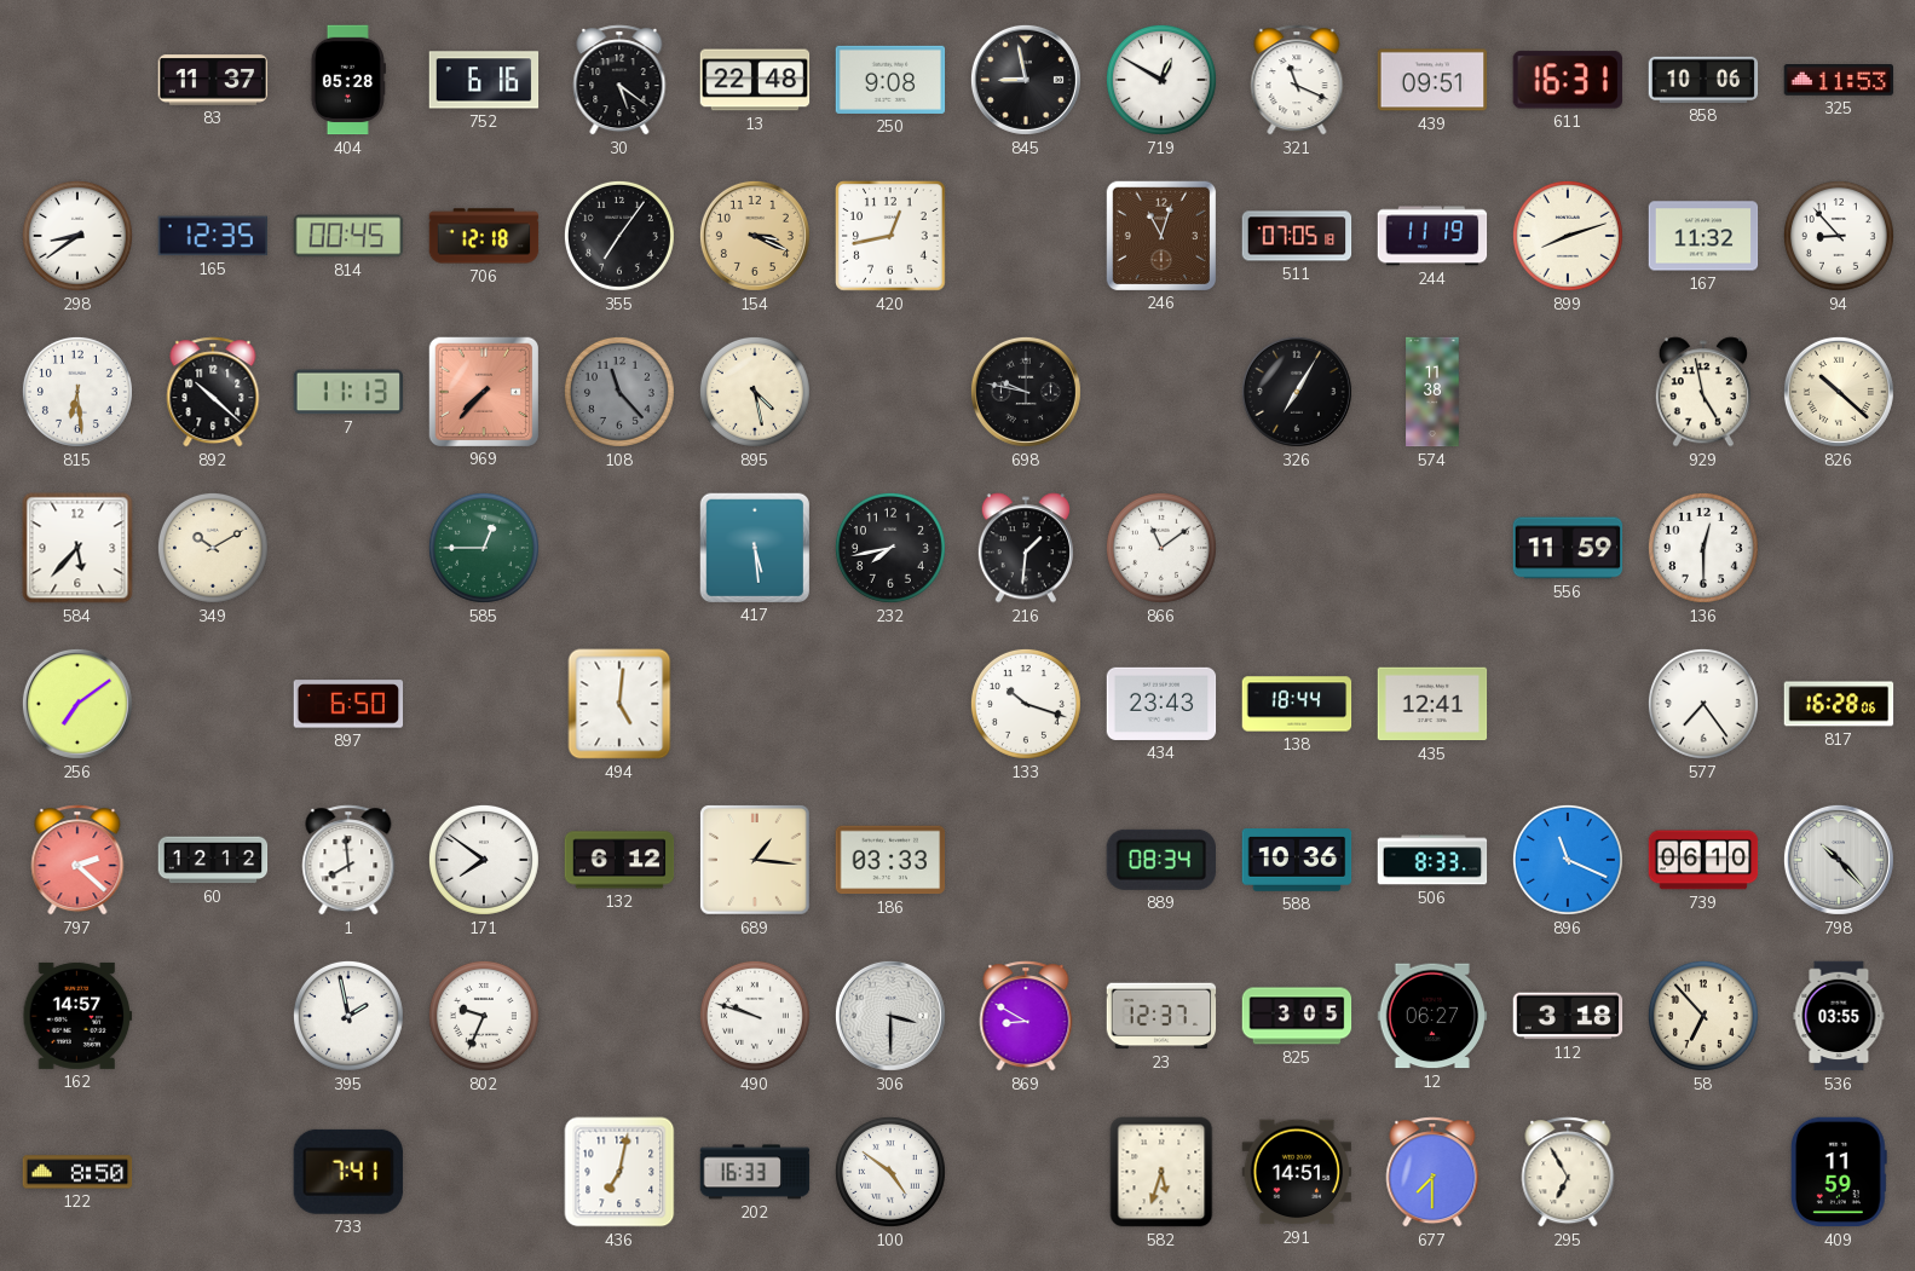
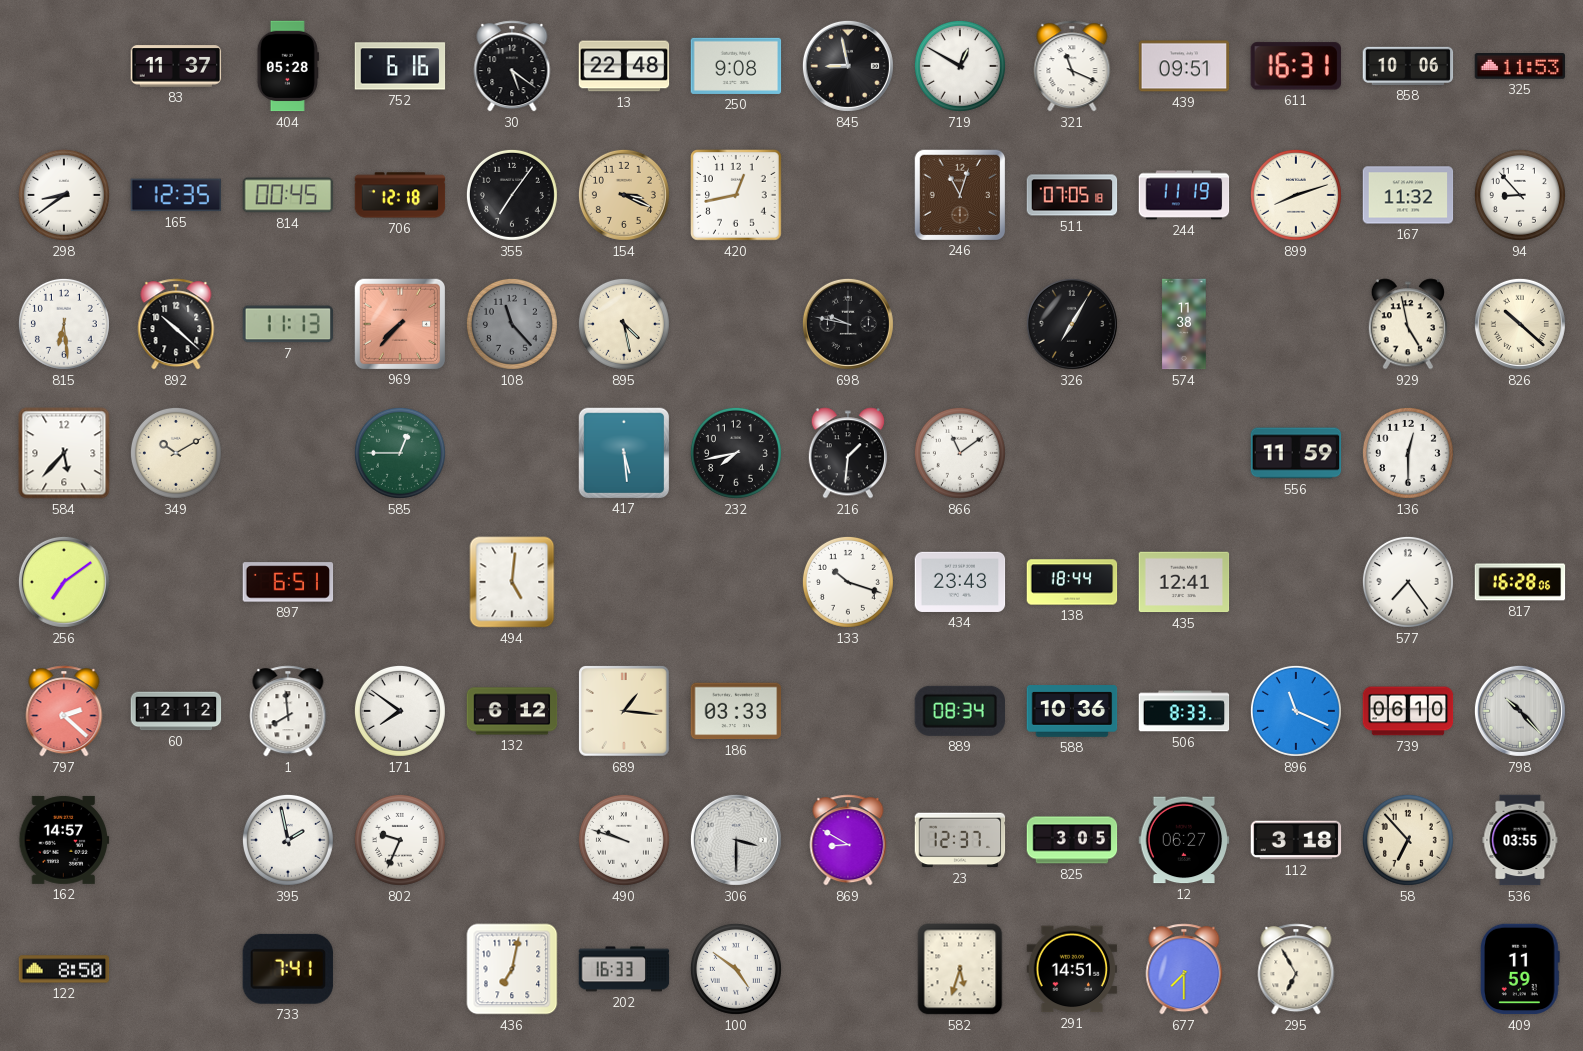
897: 6:50 -> 6:51
